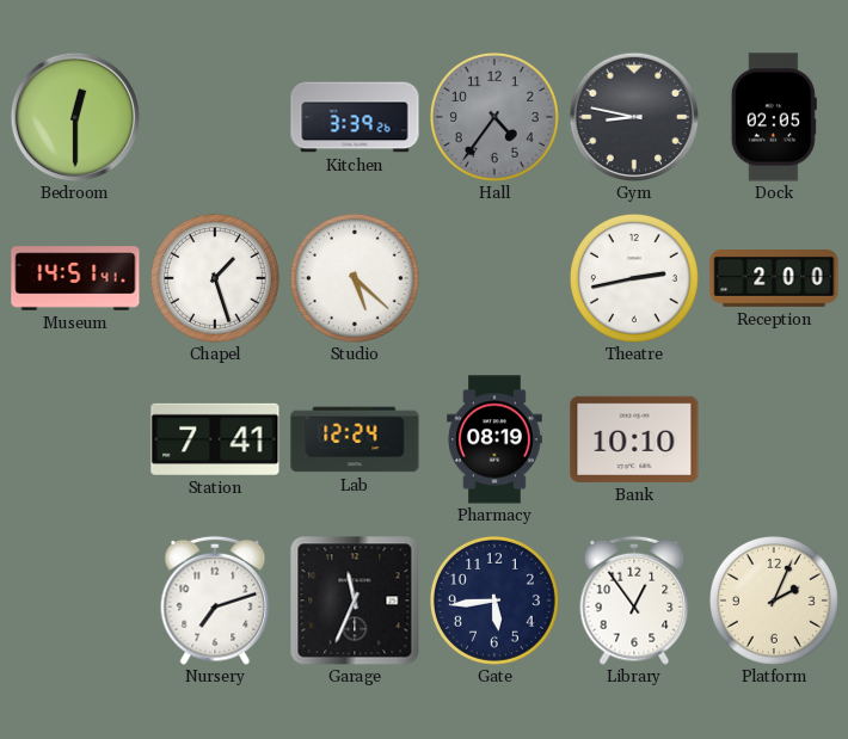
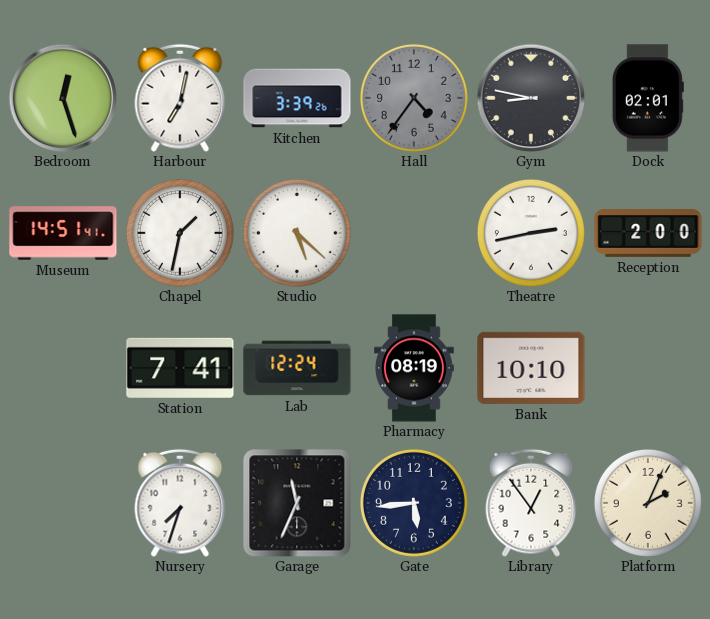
Bedroom: 12:30 -> 12:27
Harbour: none -> 7:02
Dock: 02:05 -> 02:01
Chapel: 1:27 -> 1:32
Nursery: 7:12 -> 7:33
